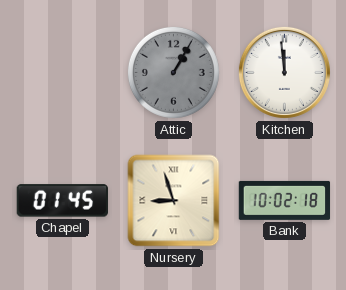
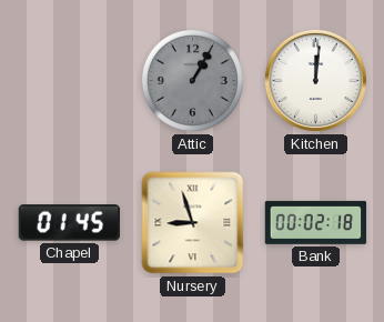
Kitchen: 11:59 -> 12:01
Bank: 10:02 -> 00:02
